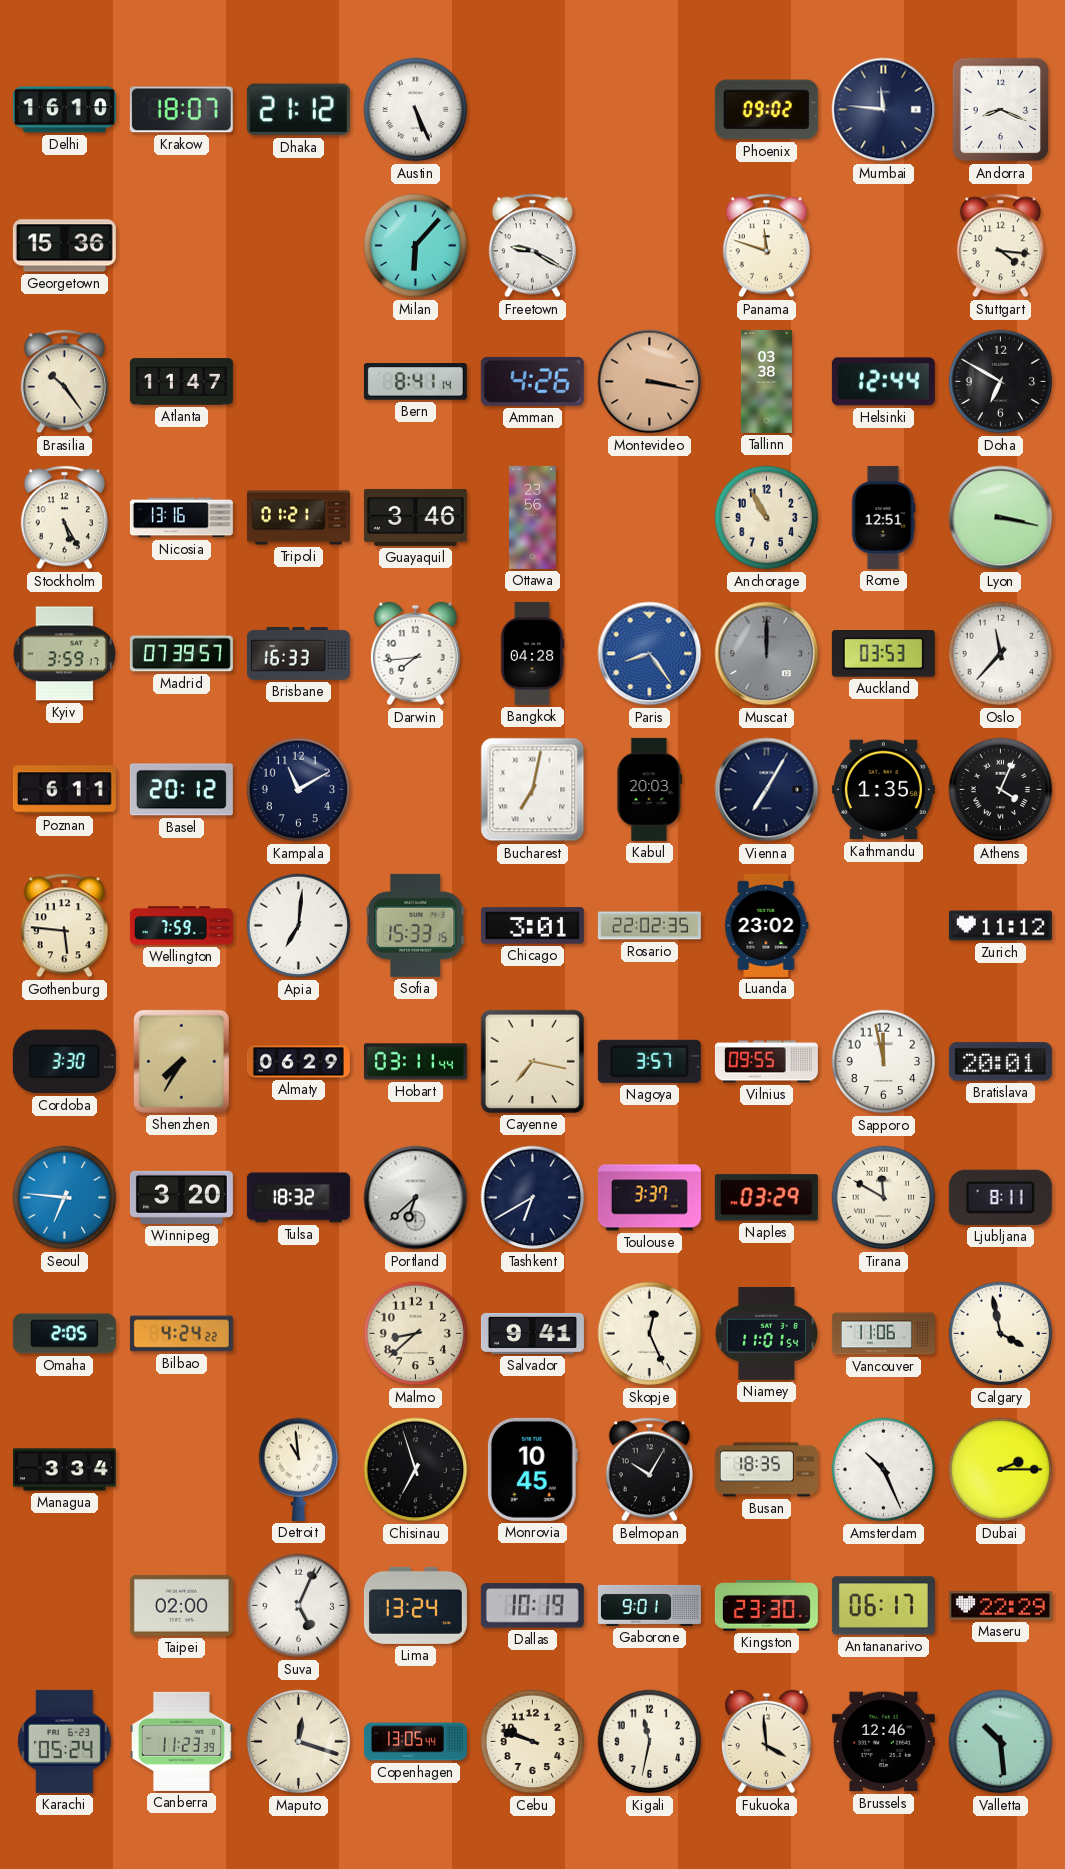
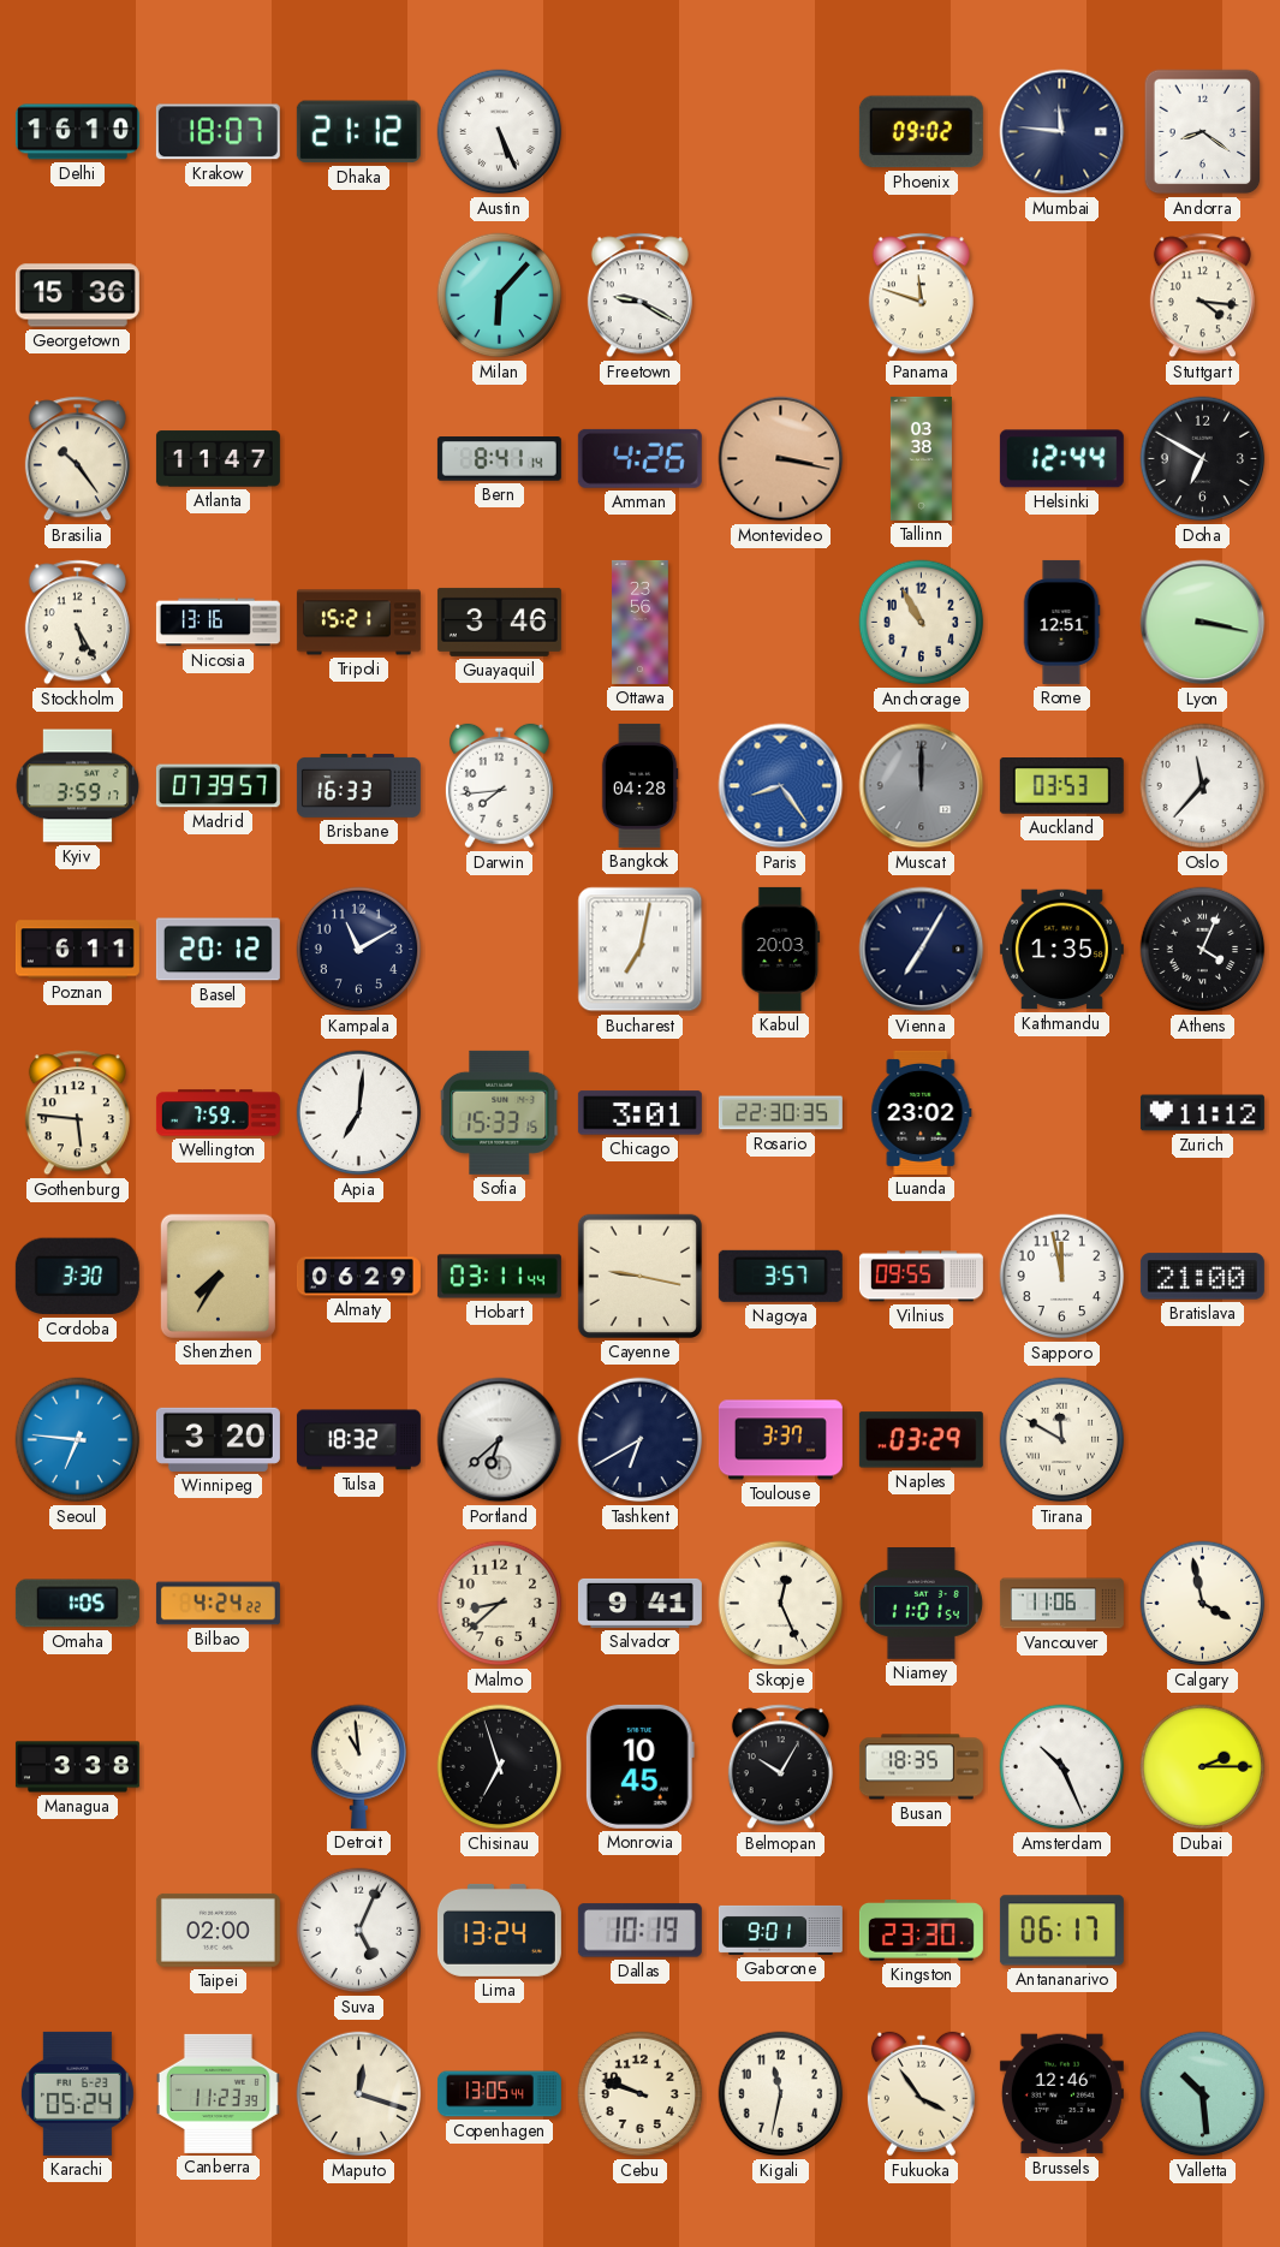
Andorra: 8:19 -> 8:21
Tripoli: 01:21 -> 15:21
Rosario: 22:02 -> 22:30
Cayenne: 7:17 -> 9:17
Bratislava: 20:01 -> 21:00
Ljubljana: 8:11 -> none
Omaha: 2:05 -> 1:05
Managua: 3:34 -> 3:38
Maseru: 22:29 -> none
Fukuoka: 3:59 -> 3:54
